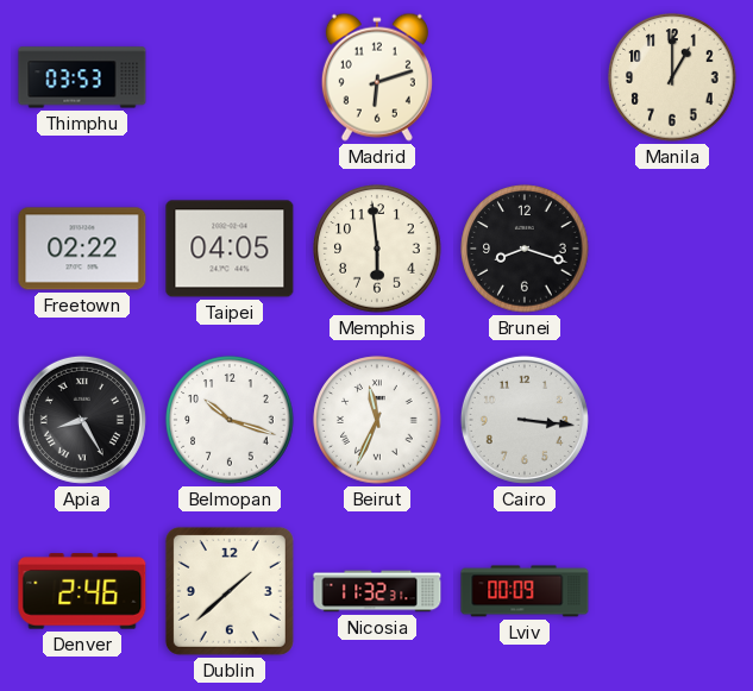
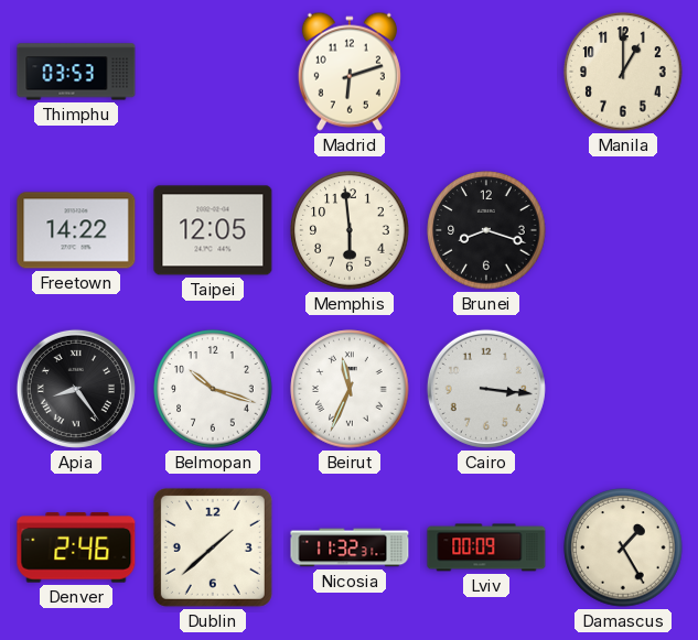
Freetown: 02:22 -> 14:22
Taipei: 04:05 -> 12:05
Apia: 8:25 -> 8:24
Damascus: none -> 1:25
